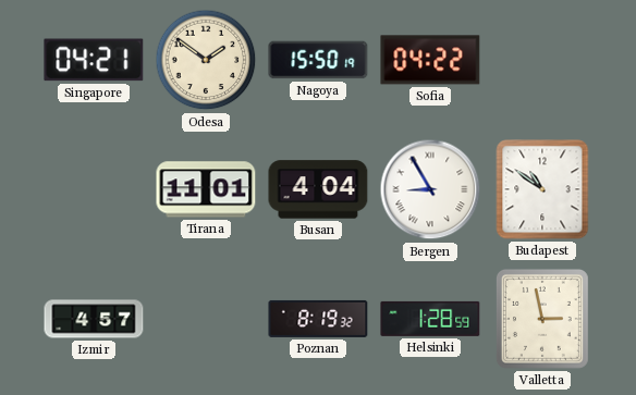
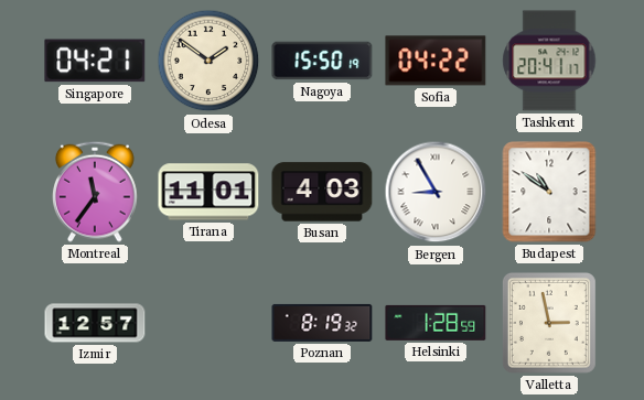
Tashkent: none -> 20:41
Montreal: none -> 11:36
Busan: 4:04 -> 4:03
Izmir: 4:57 -> 12:57
